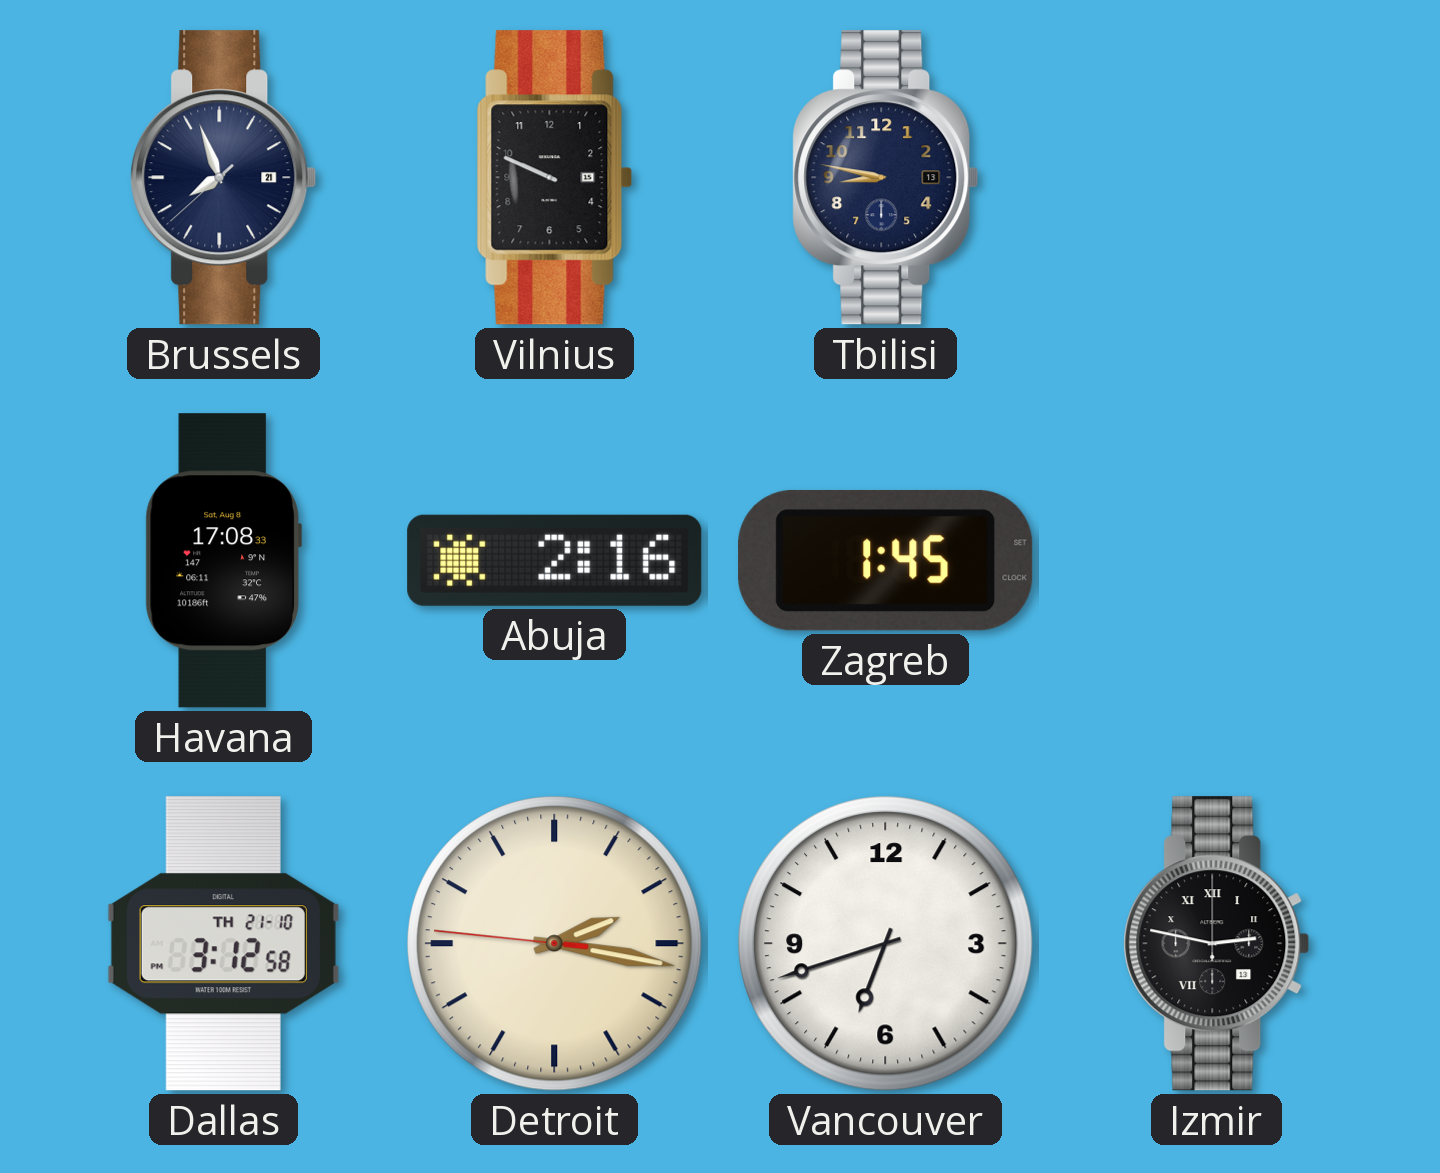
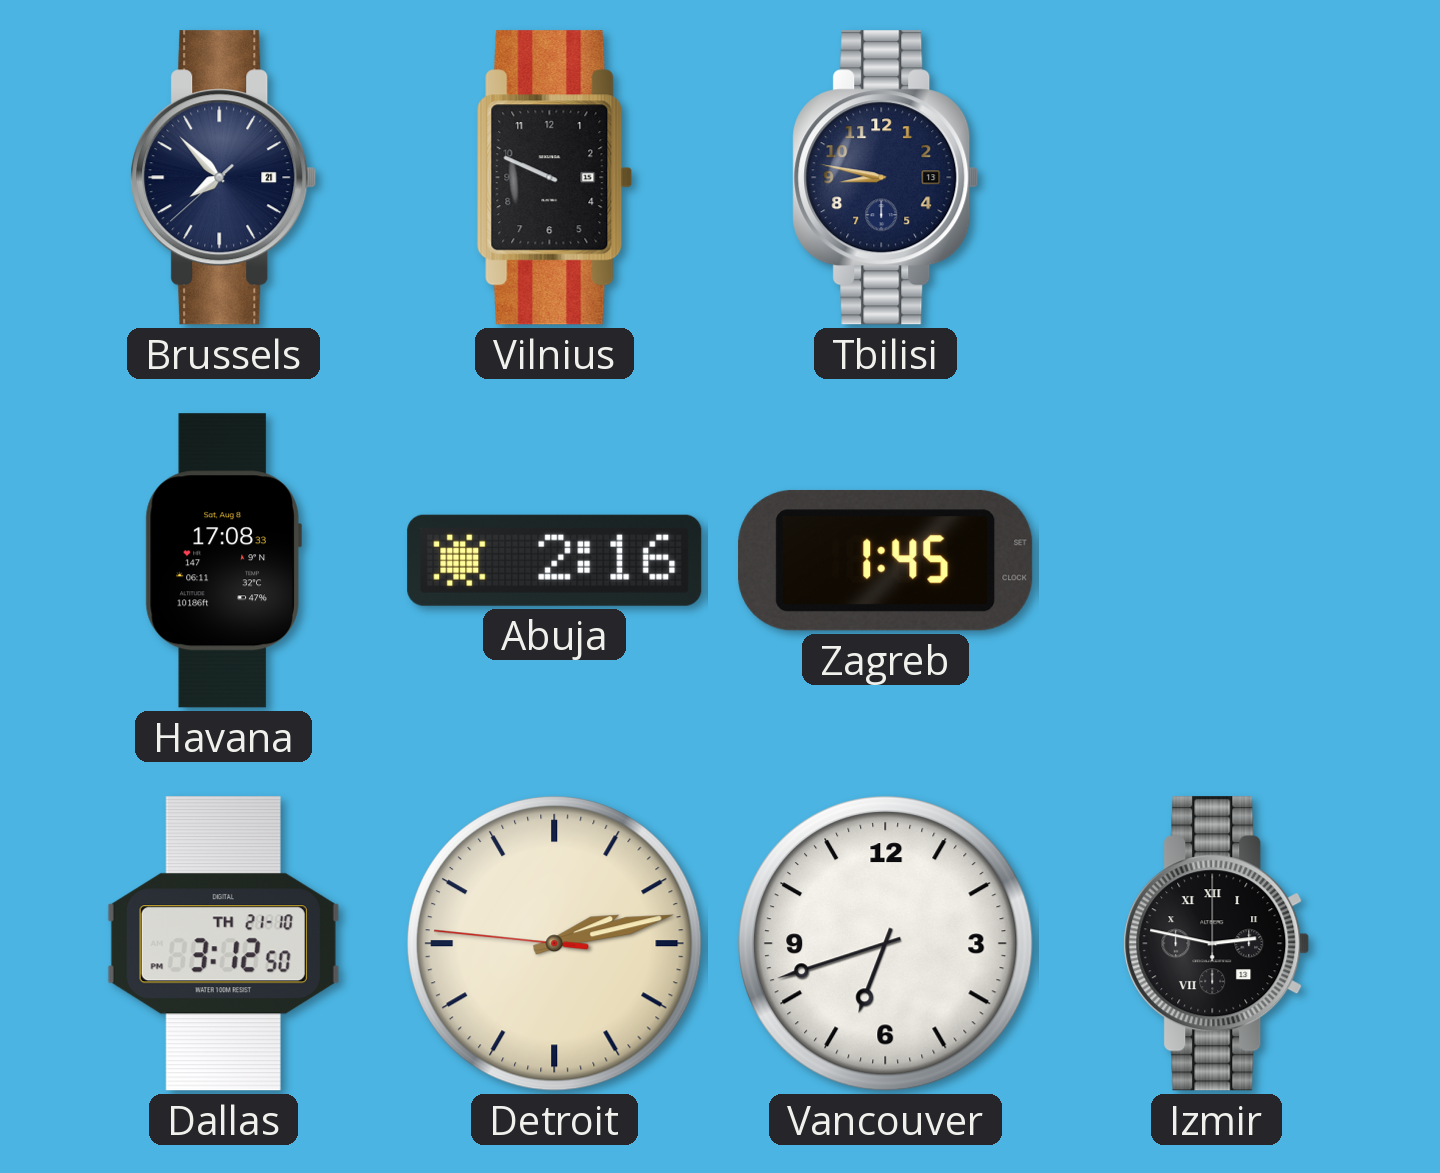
Brussels: 7:56 -> 7:52
Dallas: 3:12:58 -> 3:12:50
Detroit: 2:16 -> 2:12
